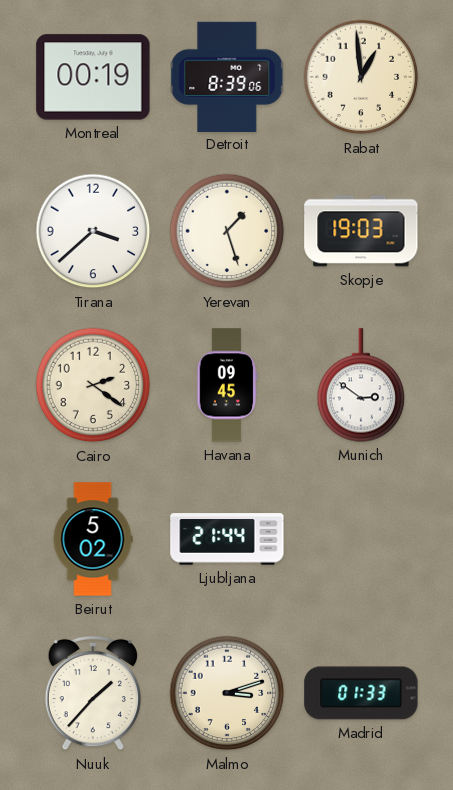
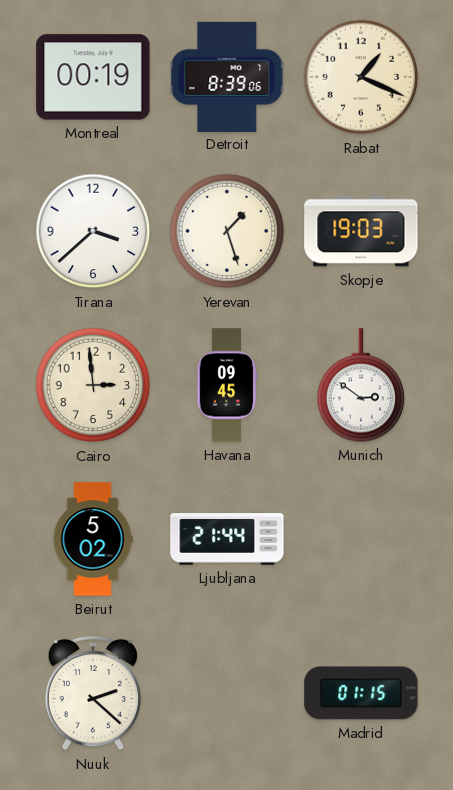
Rabat: 12:59 -> 1:19
Cairo: 2:21 -> 2:59
Nuuk: 1:37 -> 2:22
Malmo: 3:12 -> none
Madrid: 01:33 -> 01:15
